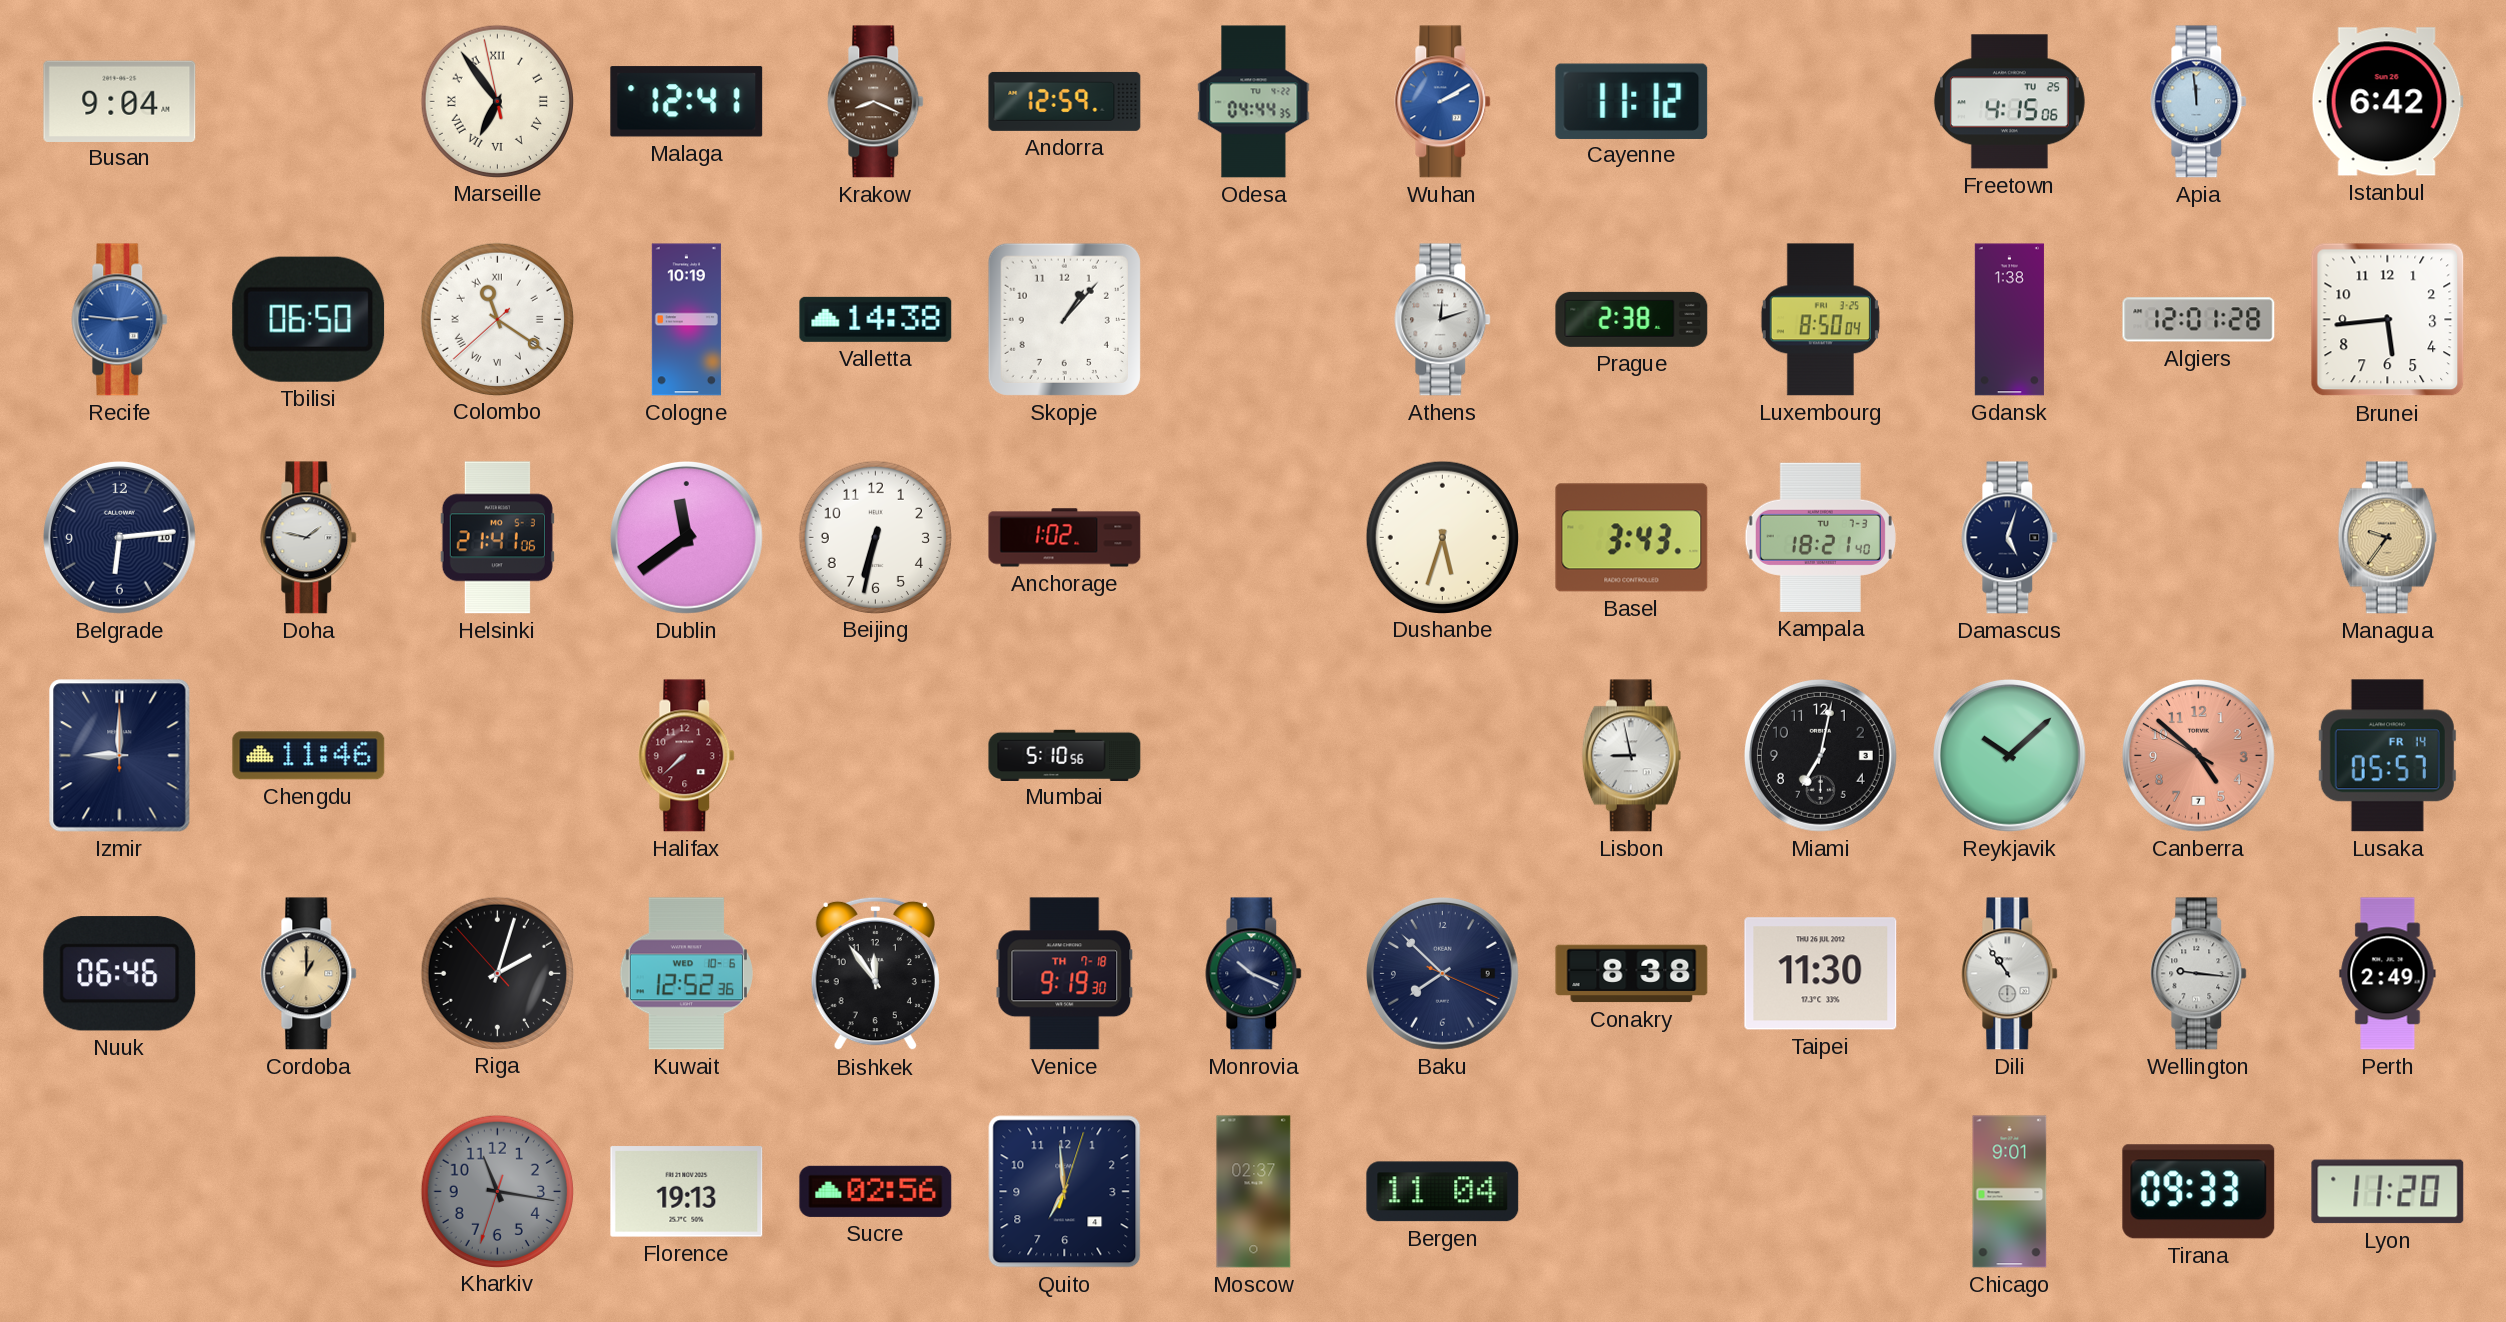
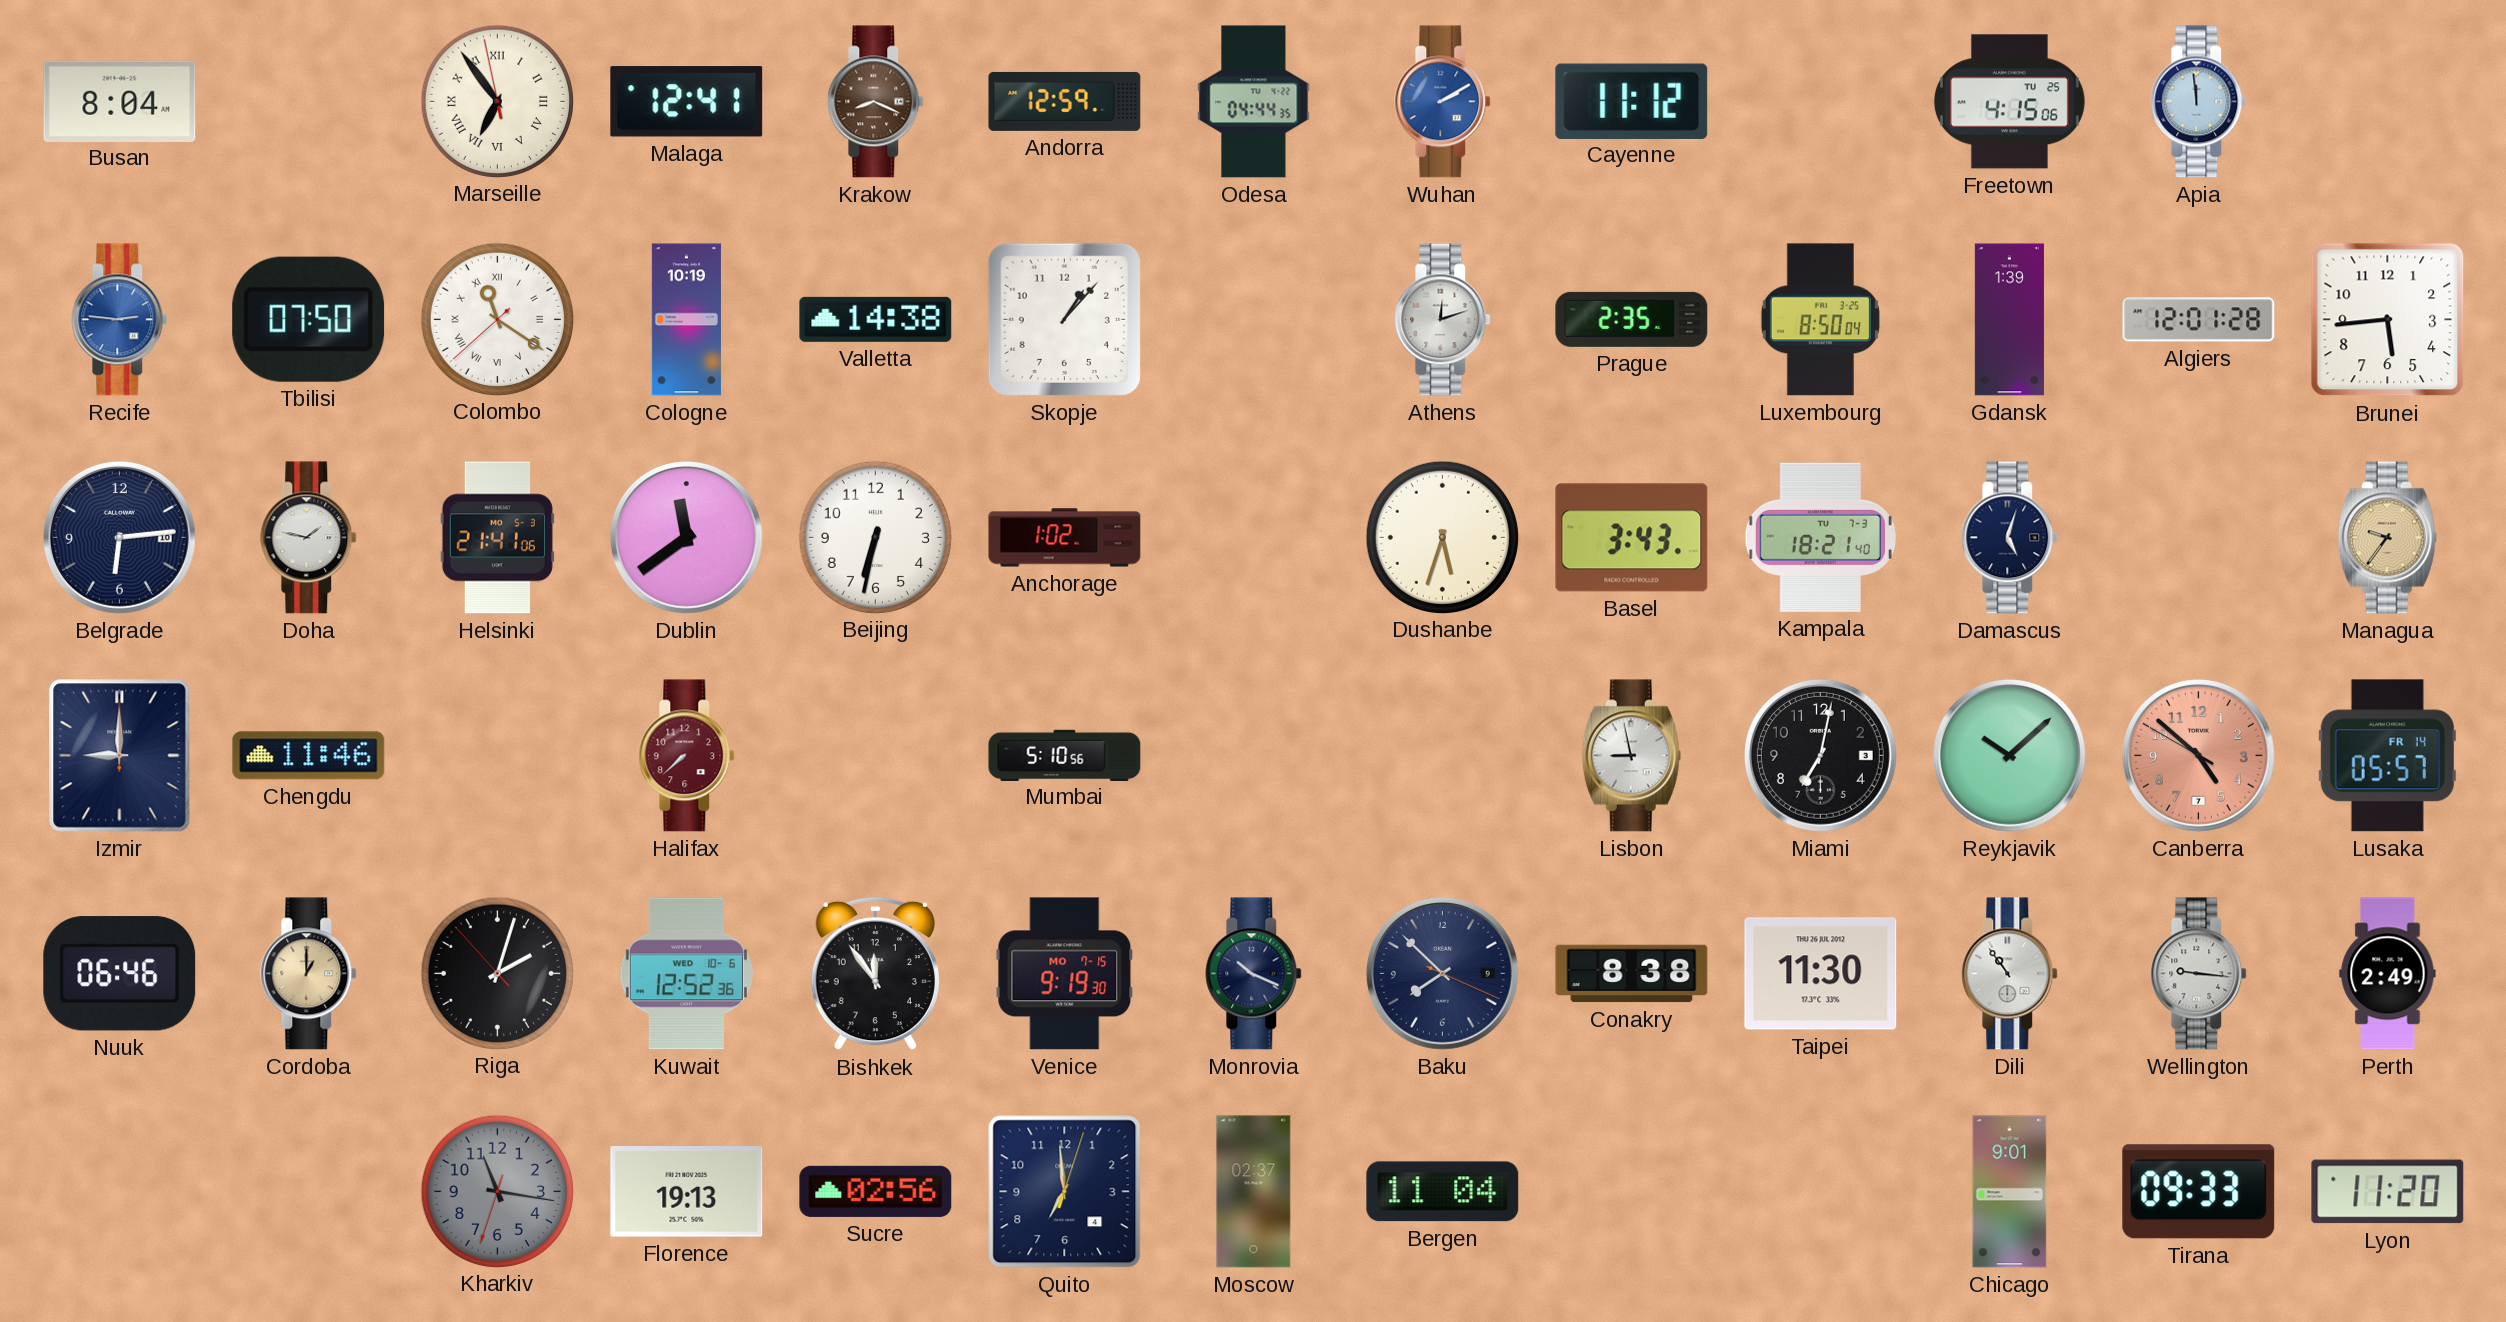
Busan: 9:04 -> 8:04
Istanbul: 6:42 -> none
Tbilisi: 06:50 -> 07:50
Prague: 2:38 -> 2:35
Gdansk: 1:38 -> 1:39
Venice date: TH 7-18 -> MO 7-15
